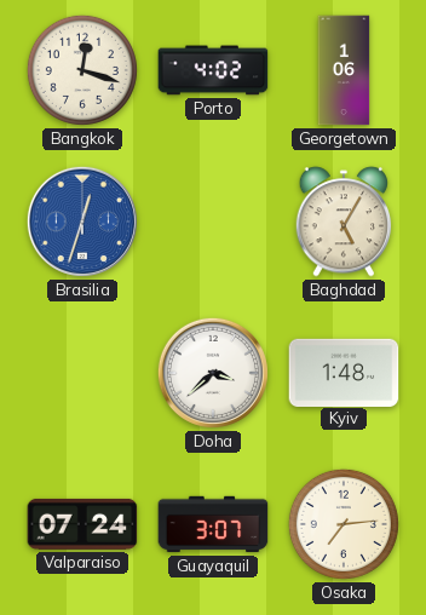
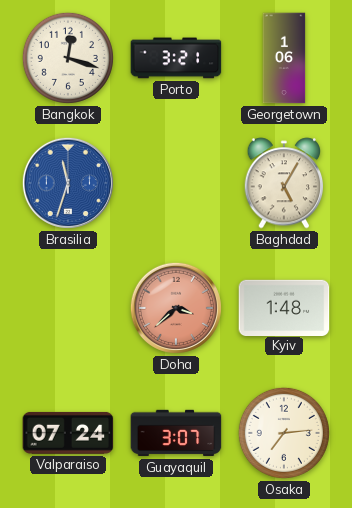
Porto: 4:02 -> 3:21
Brasilia: 12:33 -> 11:33
Doha dial: white -> salmon
